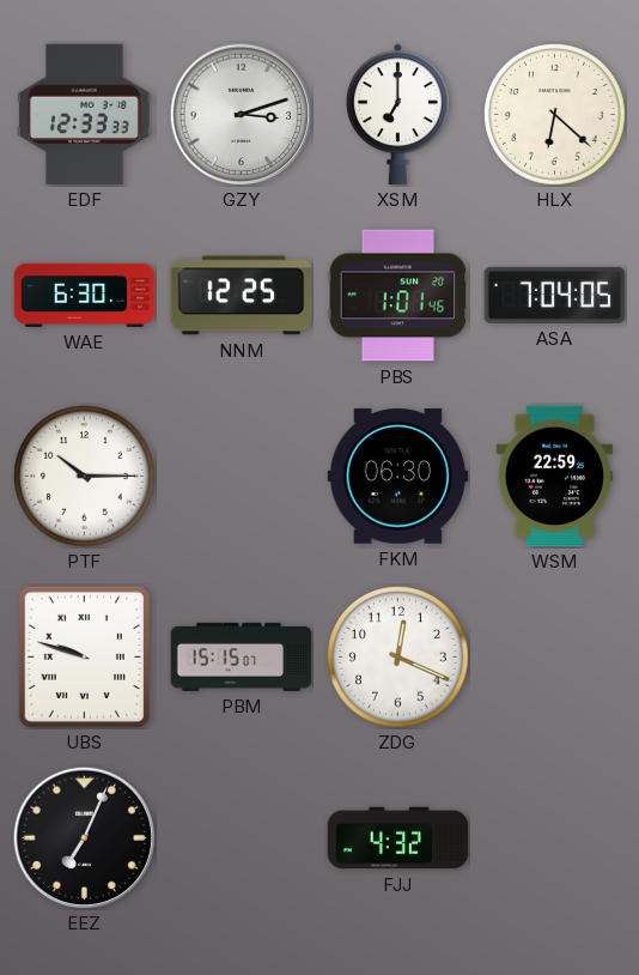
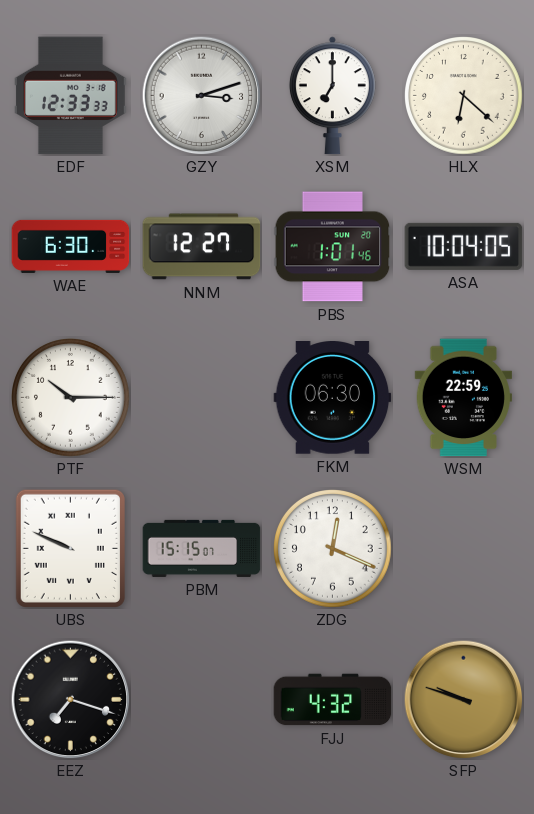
NNM: 12:25 -> 12:27
ASA: 7:04 -> 10:04
UBS: 9:48 -> 9:49
EEZ: 7:04 -> 7:18
SFP: none -> 9:48
